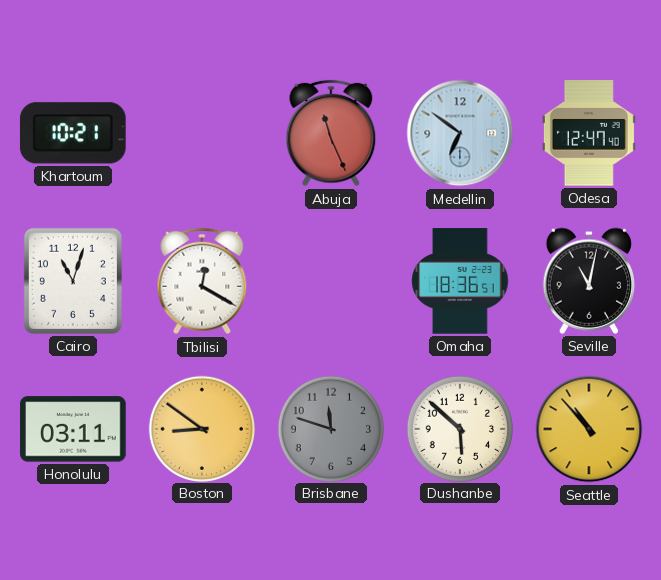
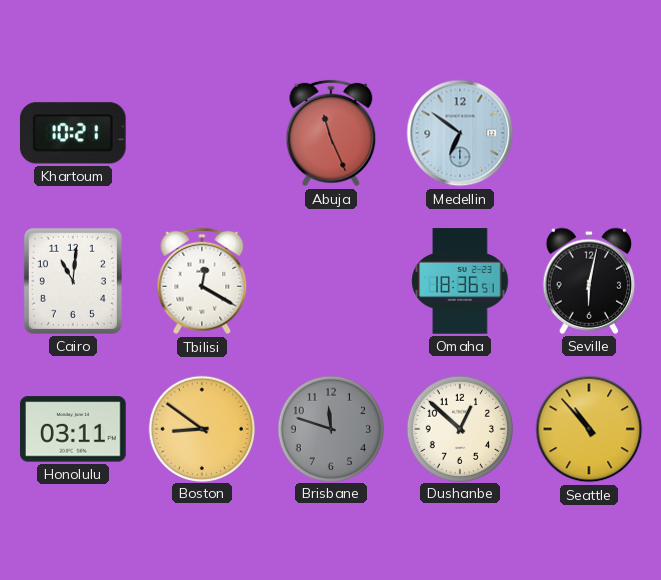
Odesa: 12:47 -> none
Cairo: 11:03 -> 11:01
Seville: 11:02 -> 6:02
Dushanbe: 5:52 -> 12:52
